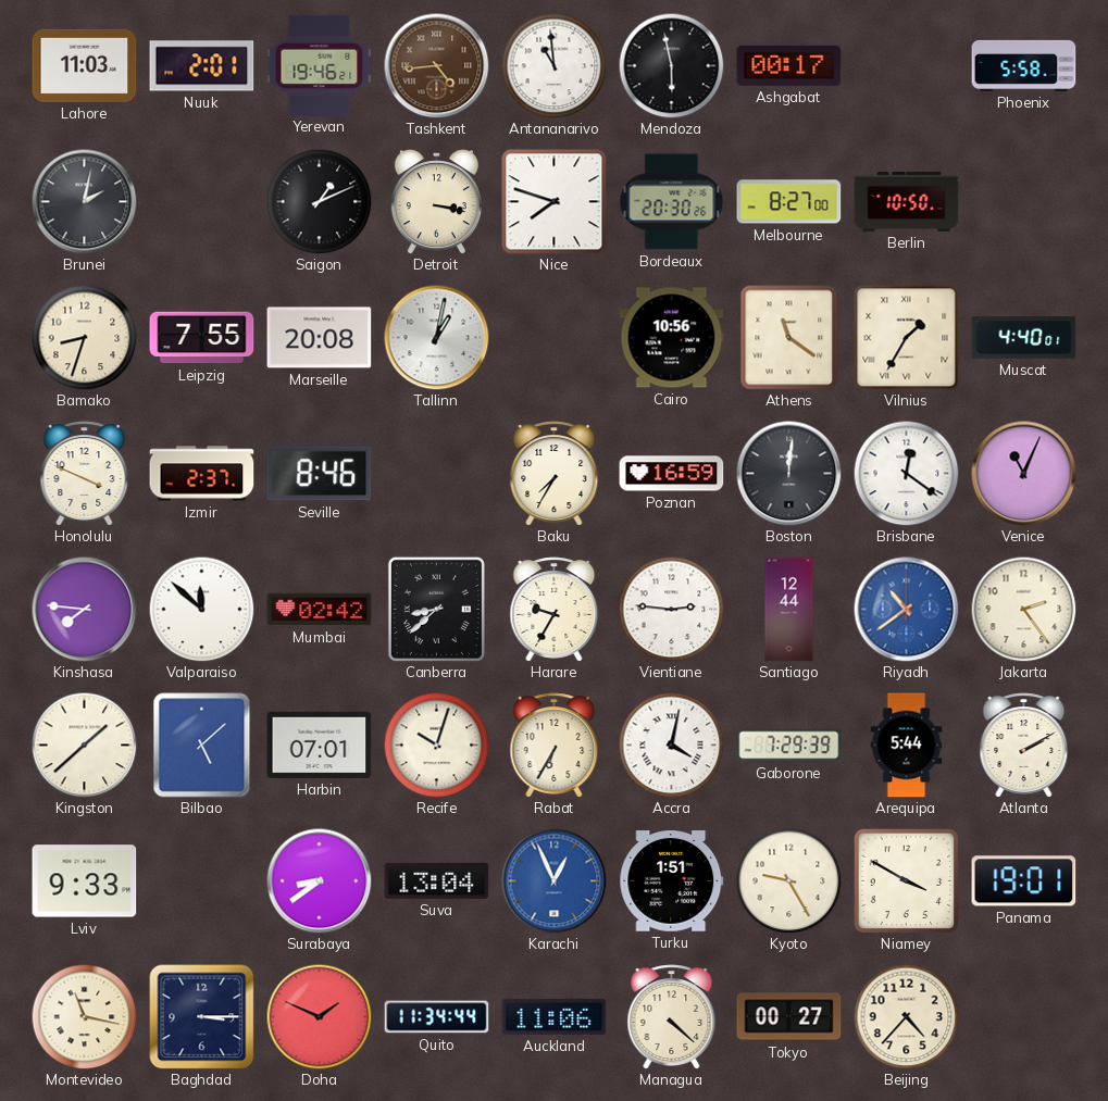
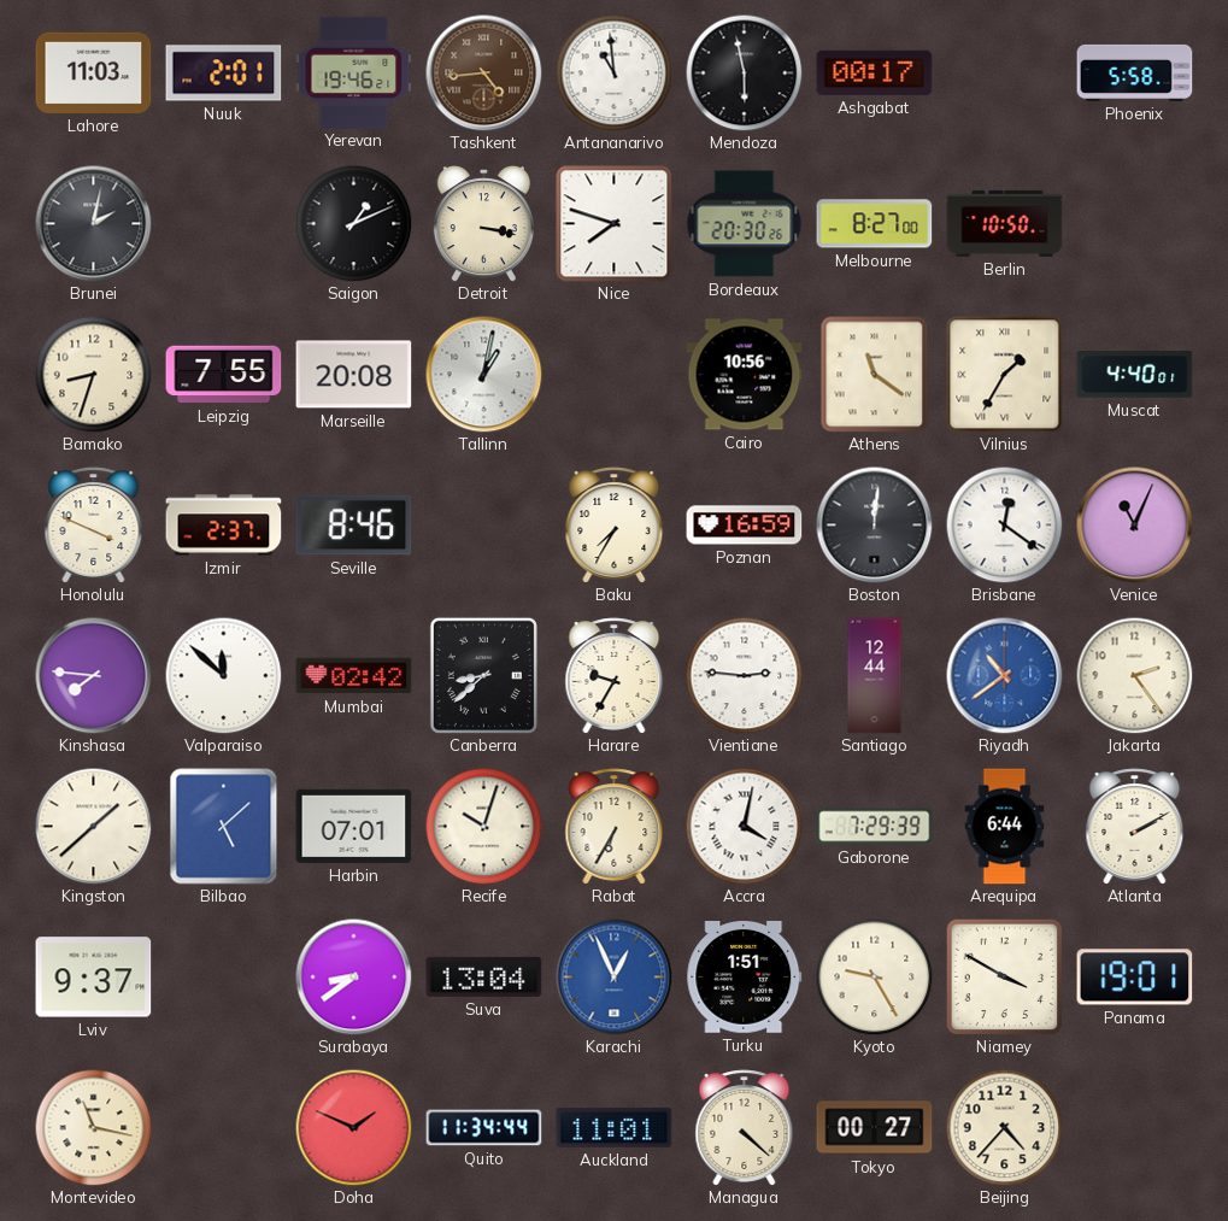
Arequipa: 5:44 -> 6:44
Lviv: 9:33 -> 9:37
Baghdad: 3:15 -> none
Auckland: 11:06 -> 11:01
